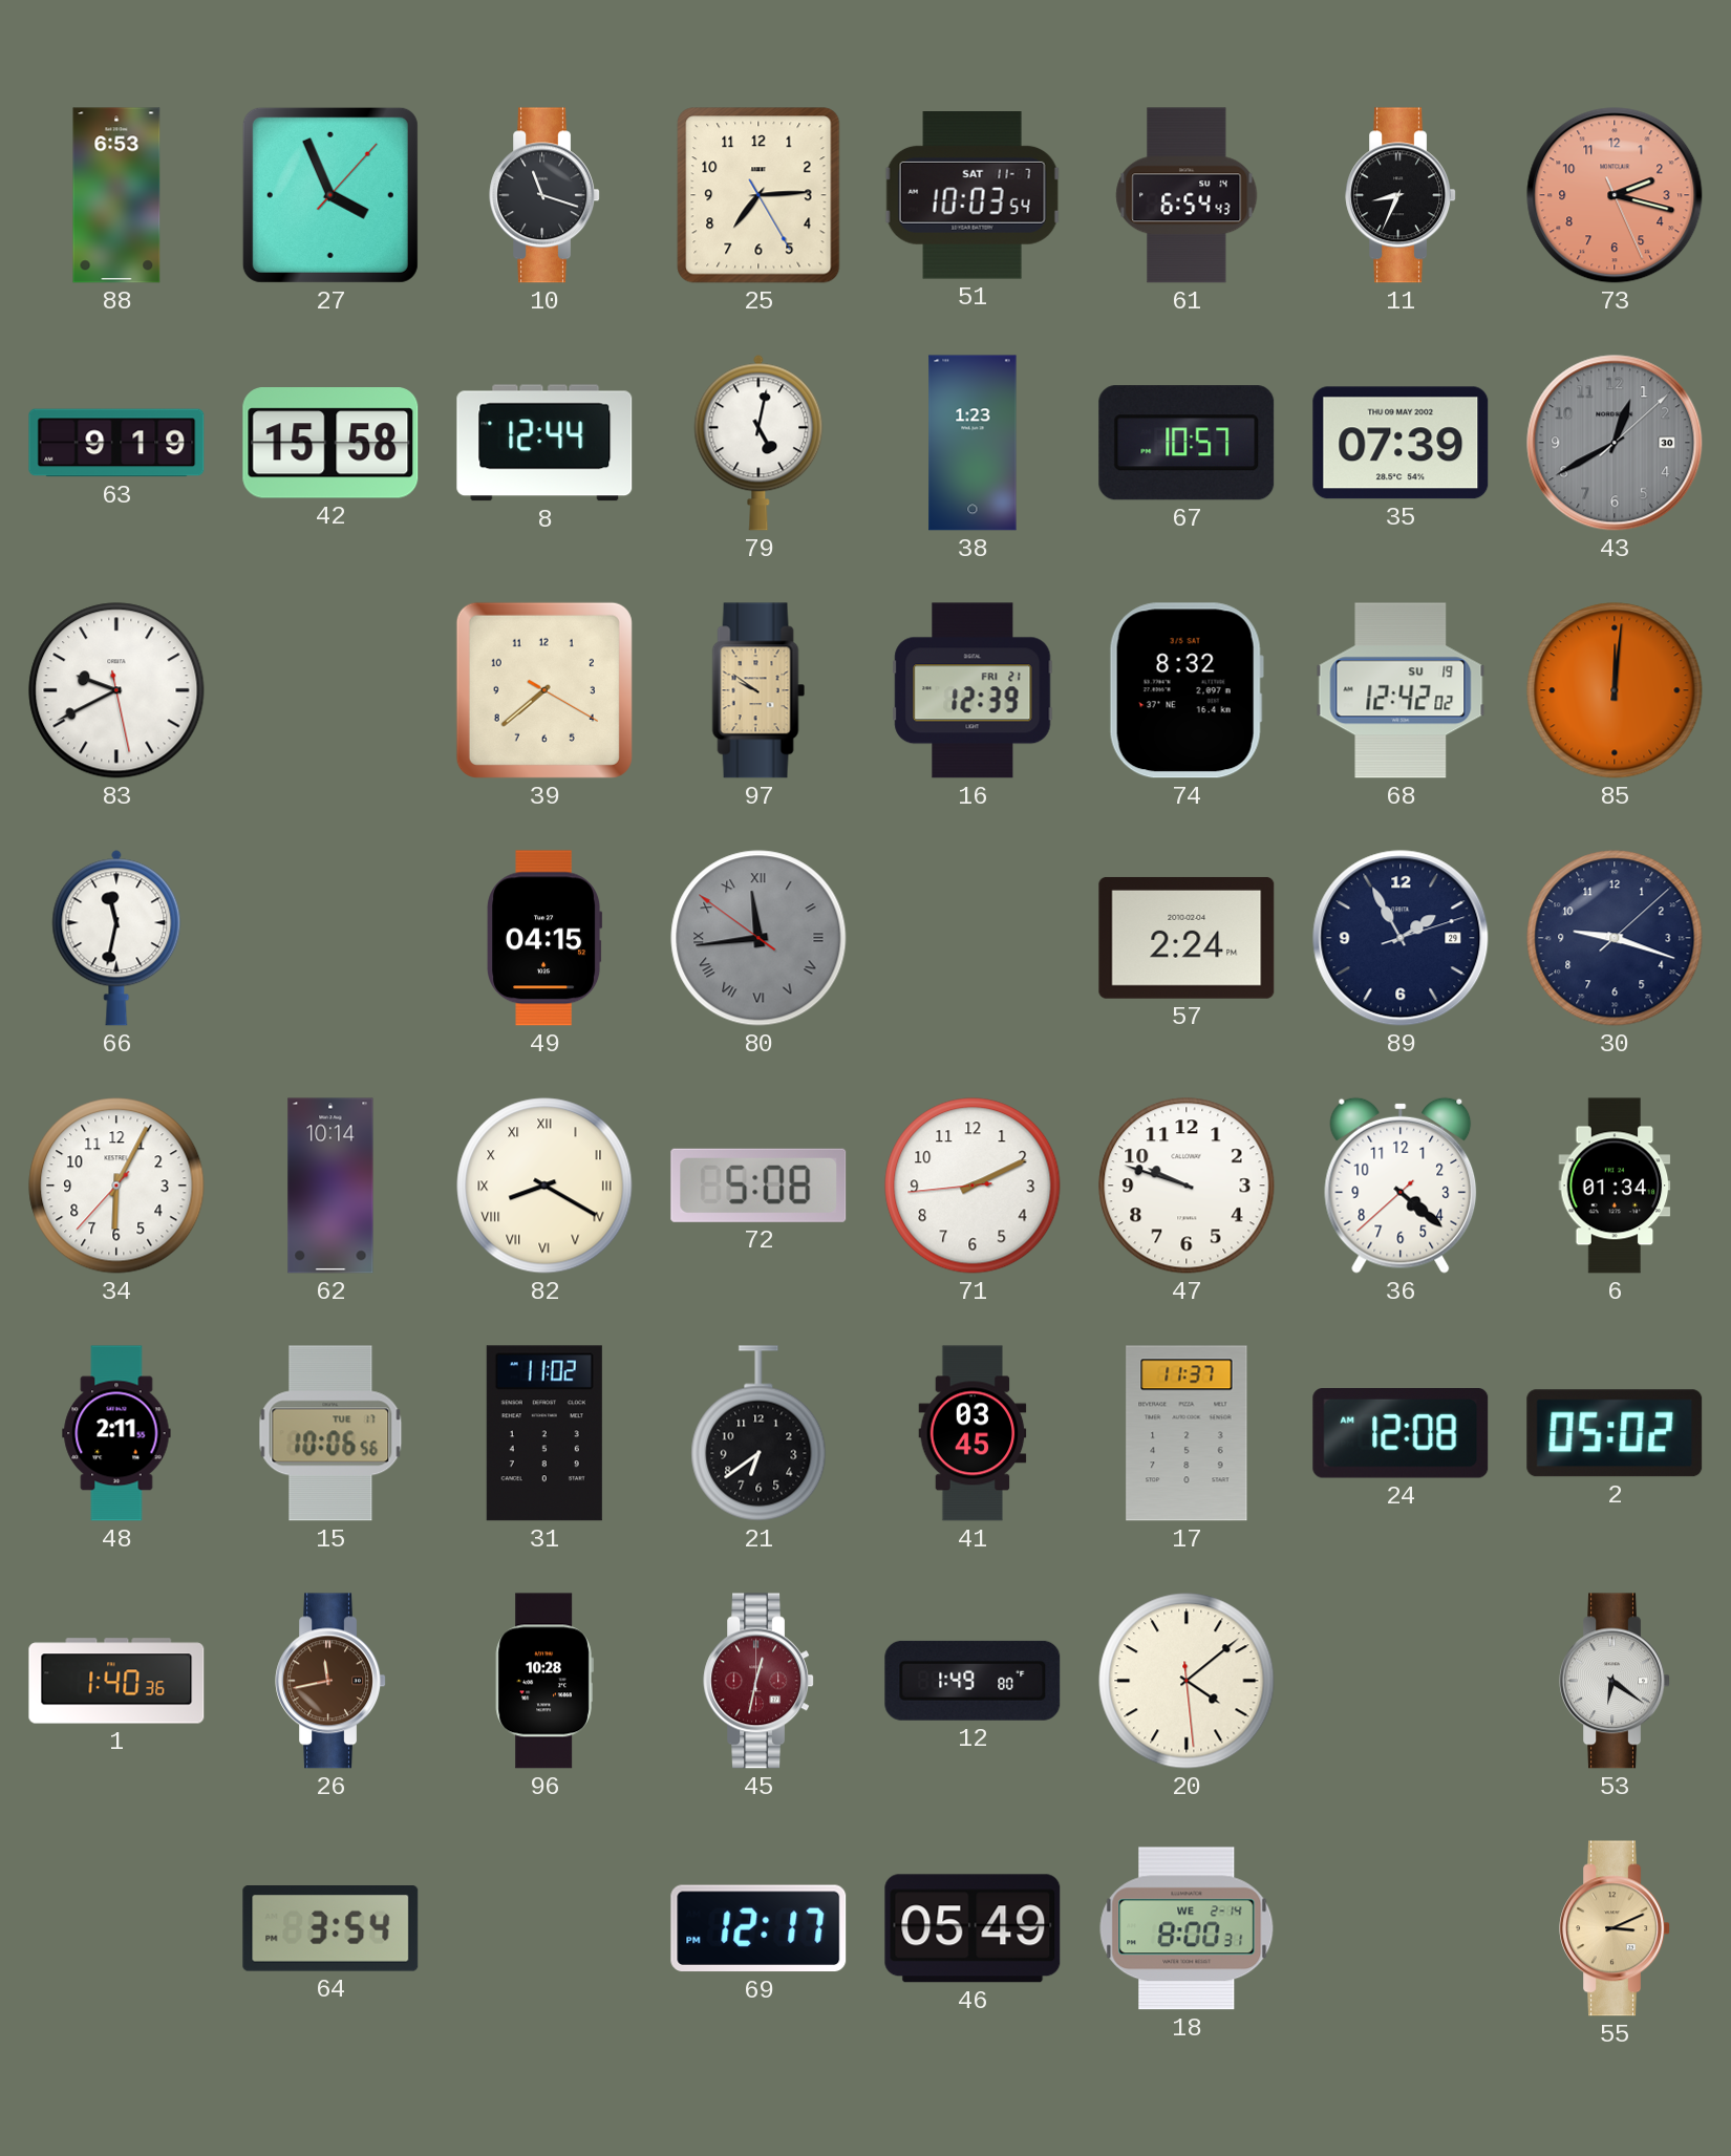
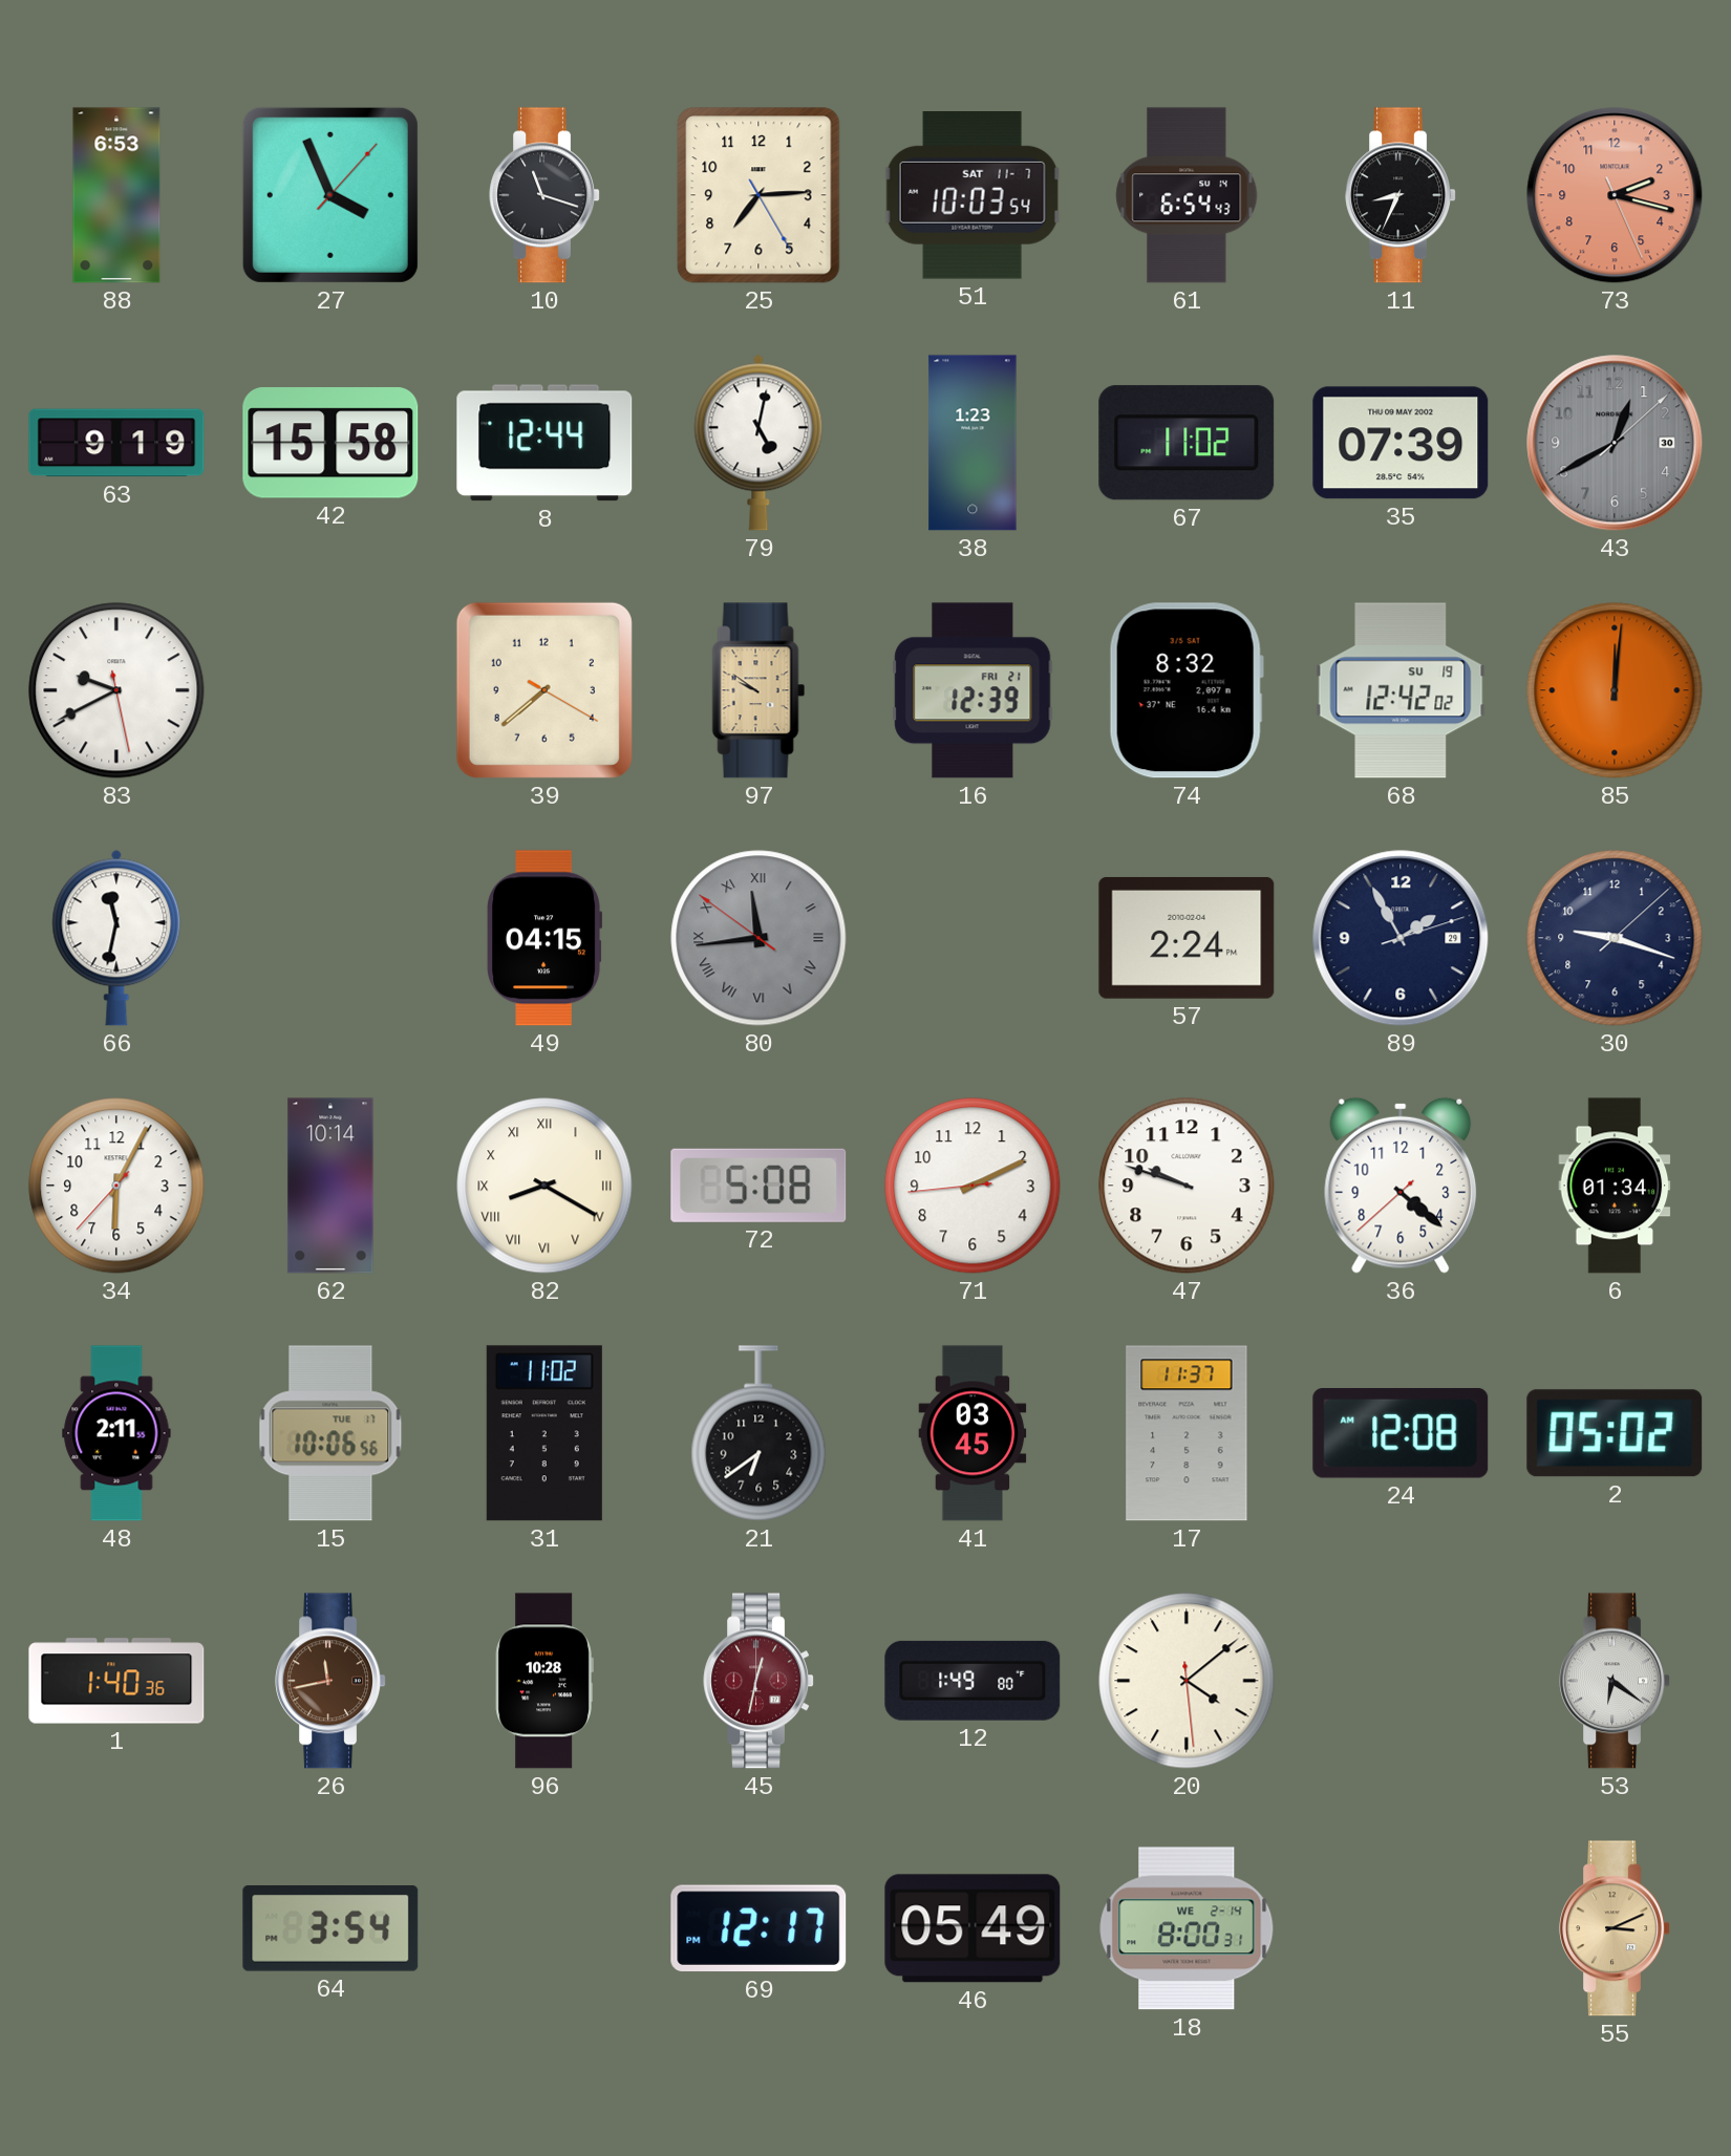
67: 10:57 -> 11:02
